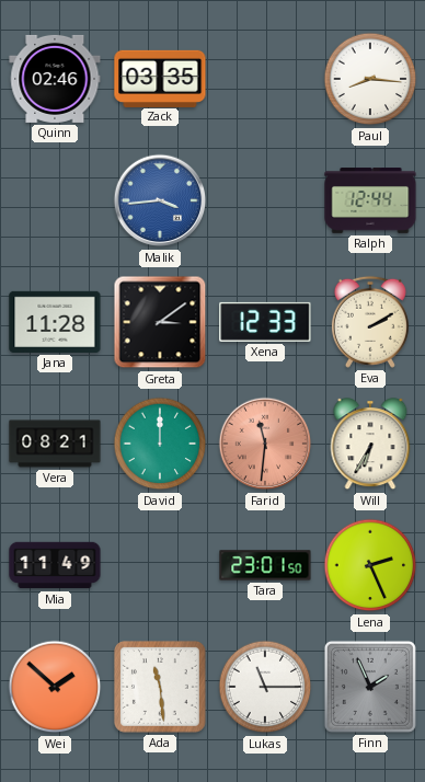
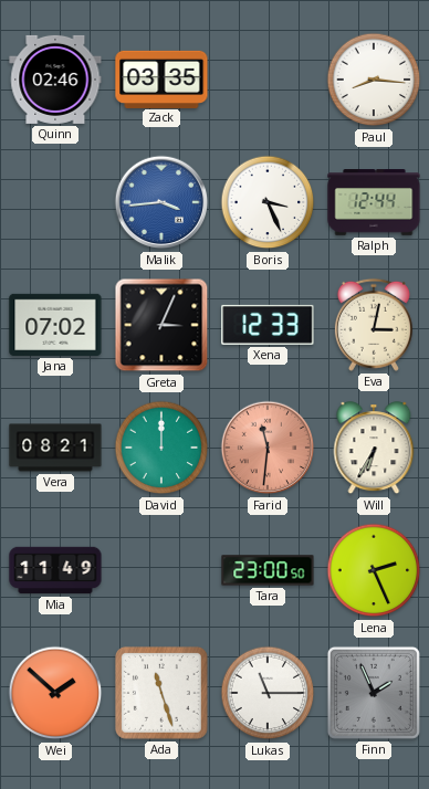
Boris: none -> 3:26
Jana: 11:28 -> 07:02
Greta: 3:09 -> 3:04
Eva: 2:10 -> 3:02
Tara: 23:01 -> 23:00
Ada: 11:29 -> 11:27
